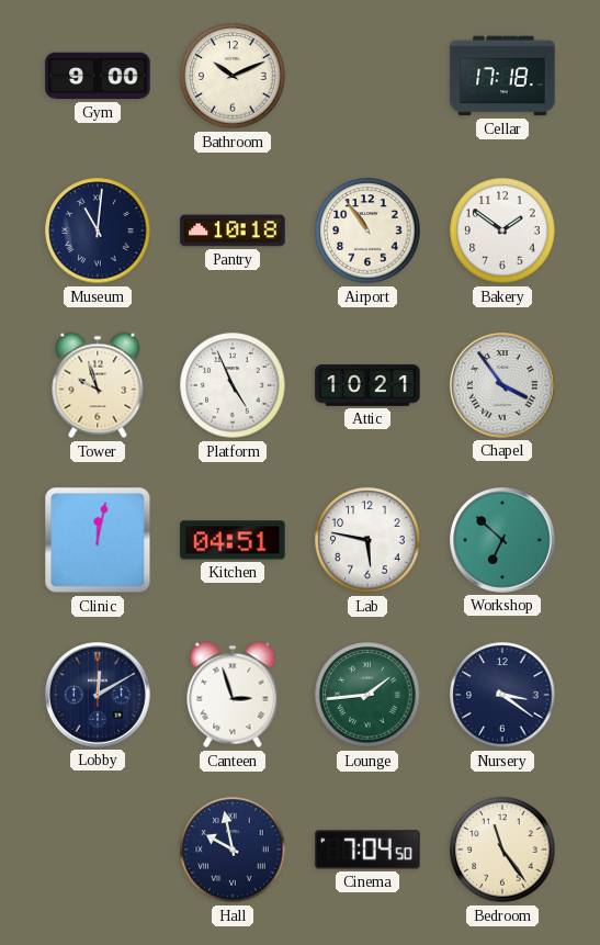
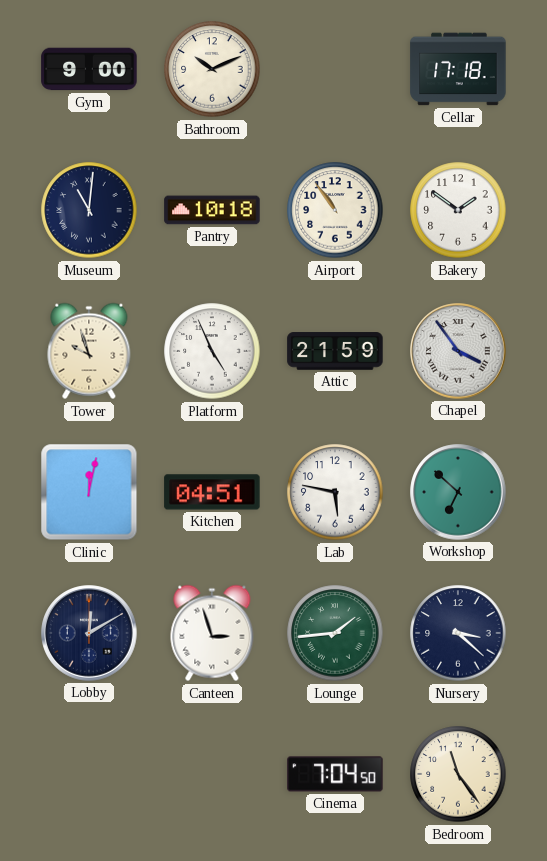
Attic: 10:21 -> 21:59
Nursery: 3:21 -> 3:22
Hall: 9:58 -> none
